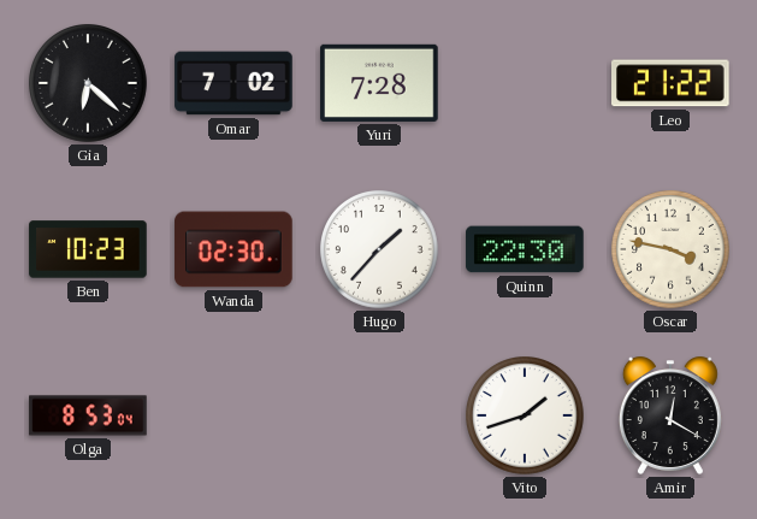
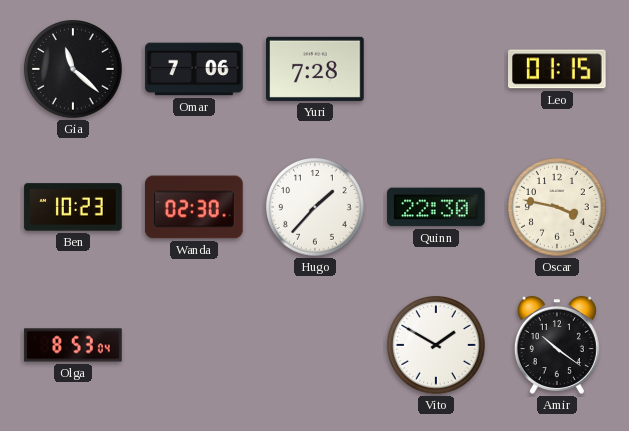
Gia: 6:22 -> 11:22
Omar: 7:02 -> 7:06
Leo: 21:22 -> 01:15
Vito: 1:42 -> 1:50
Amir: 12:20 -> 10:21
